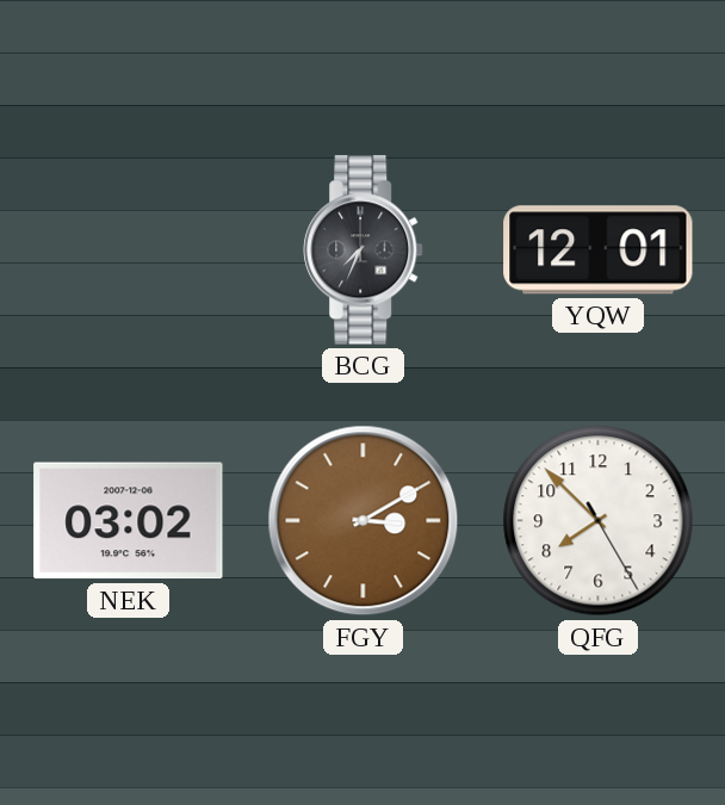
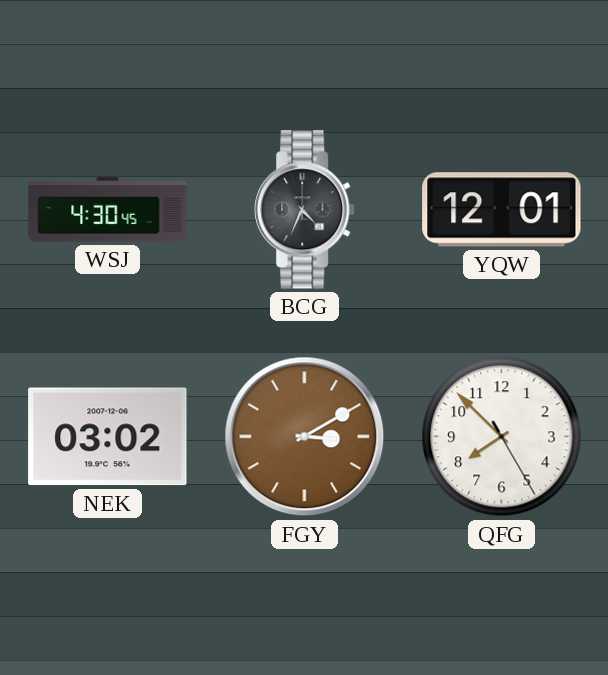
WSJ: none -> 4:30
BCG: 7:34 -> 4:34
